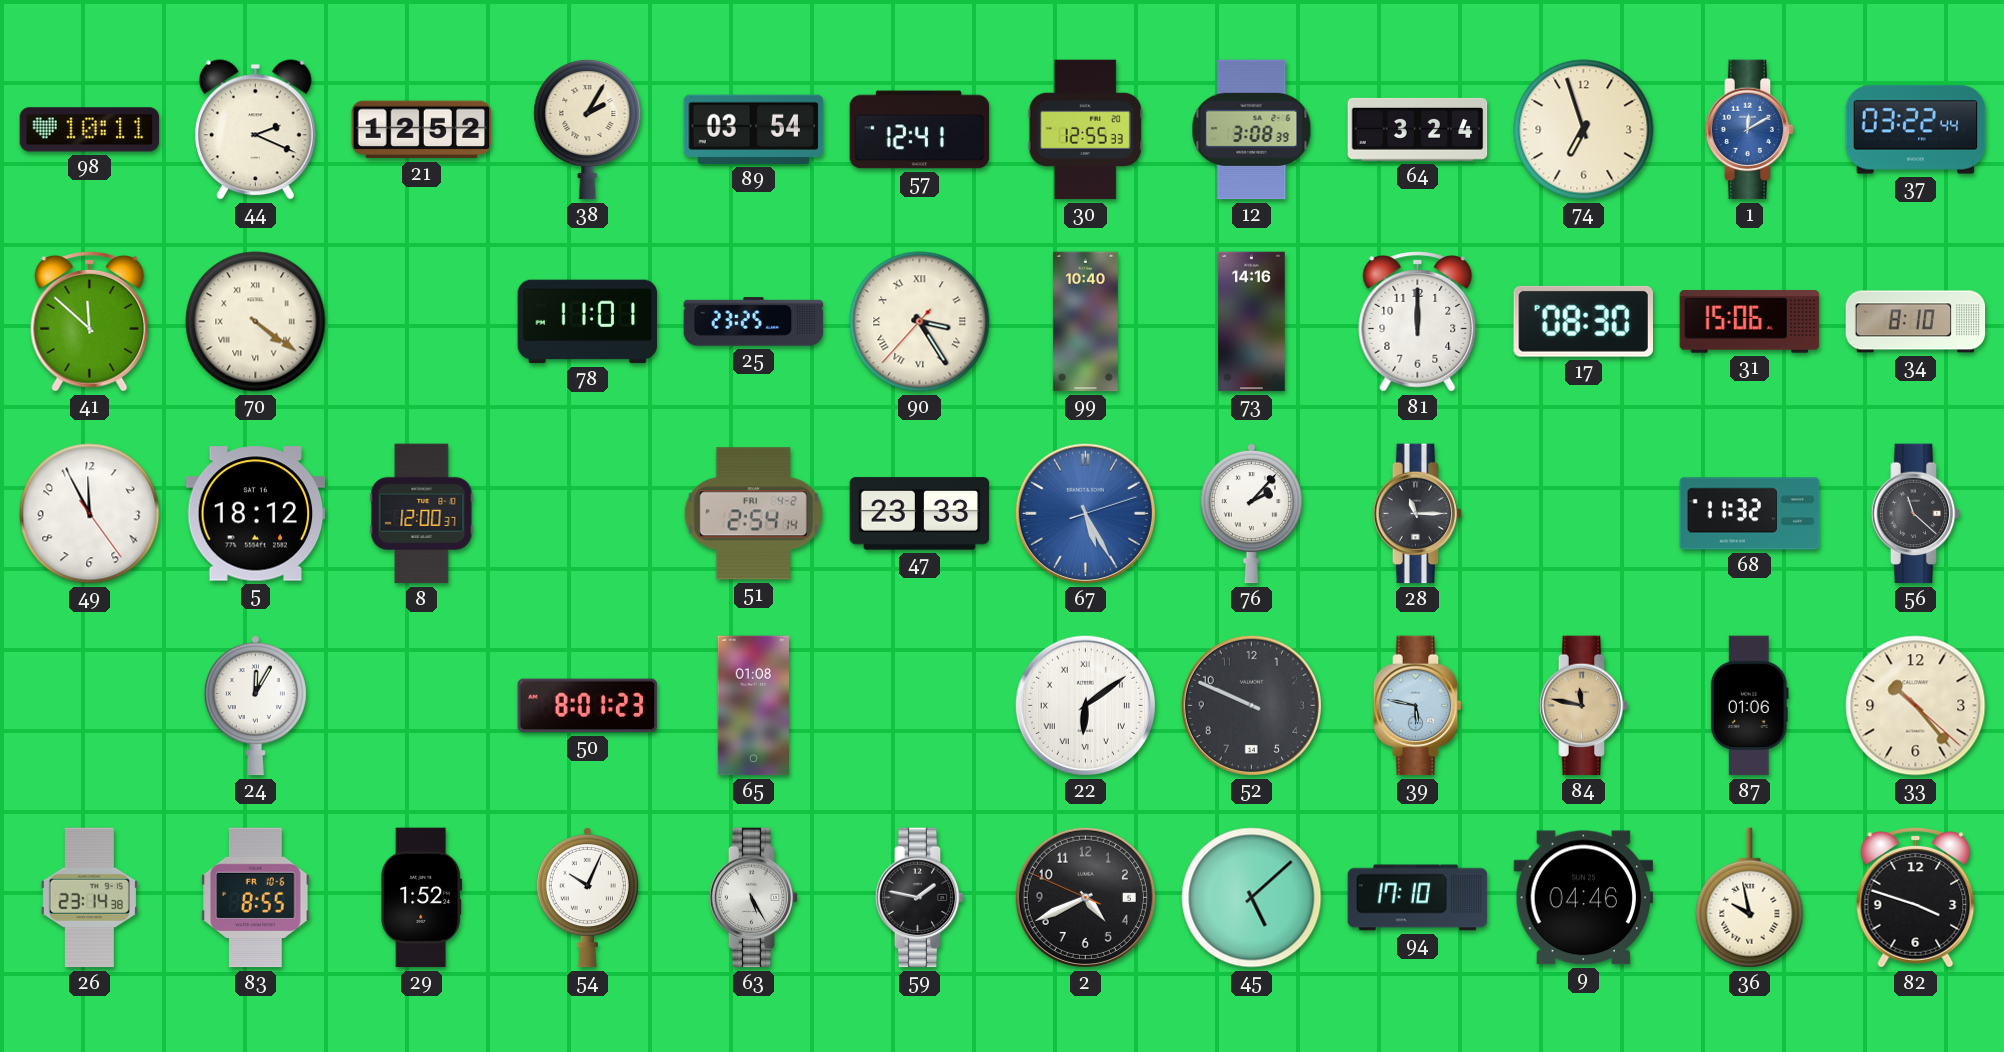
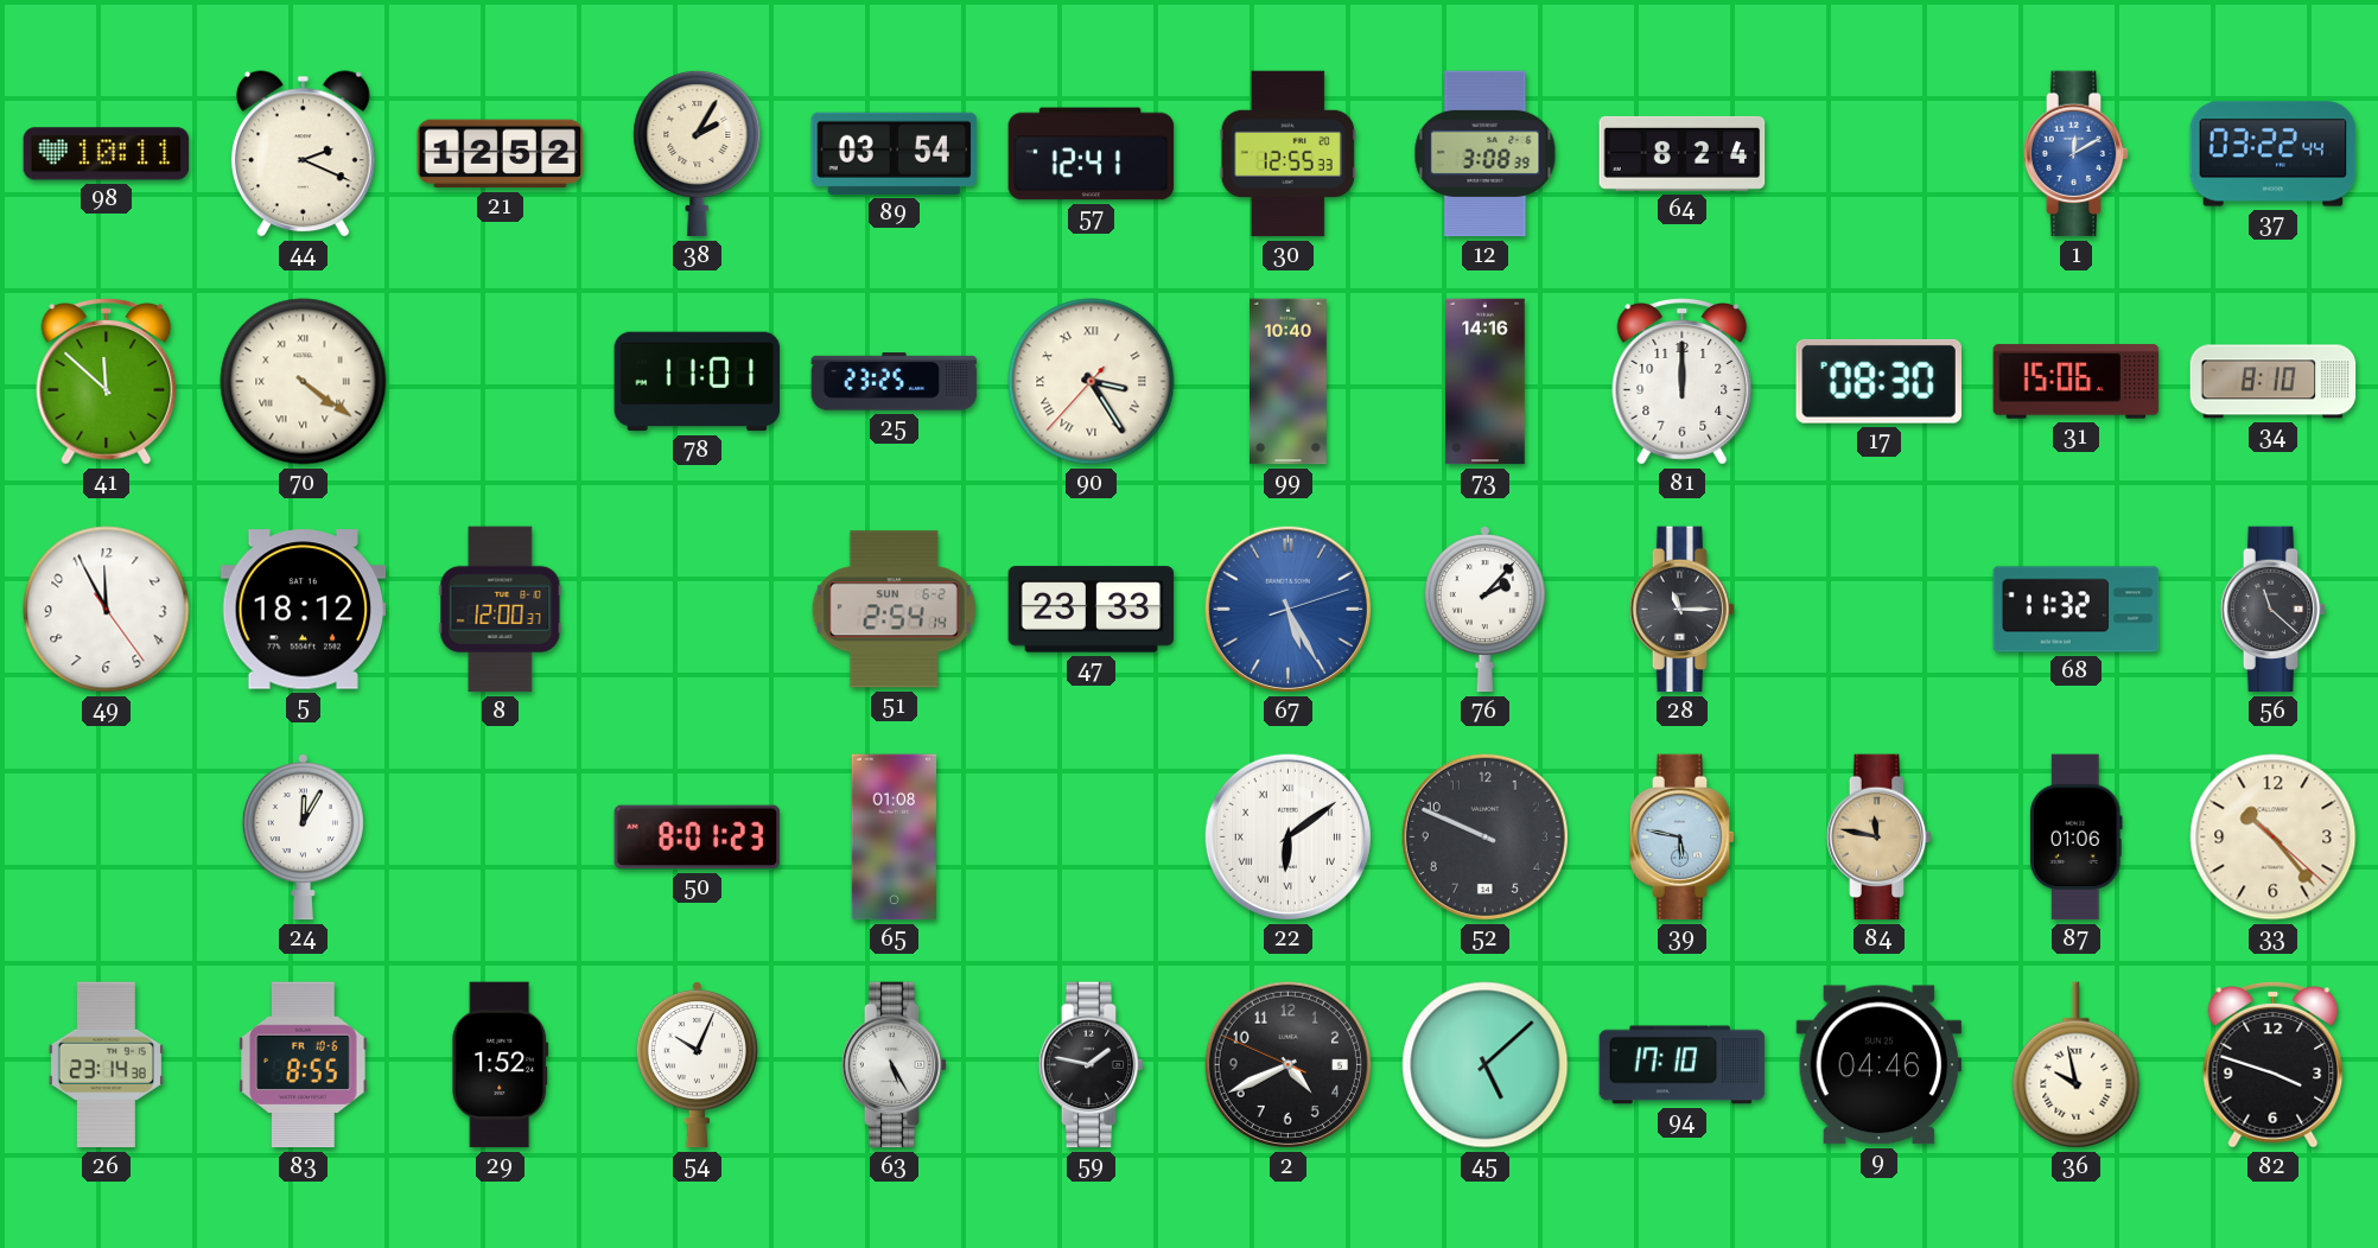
64: 3:24 -> 8:24
74: 6:57 -> none
51 date: FRI 4-2 -> SUN 6-2
